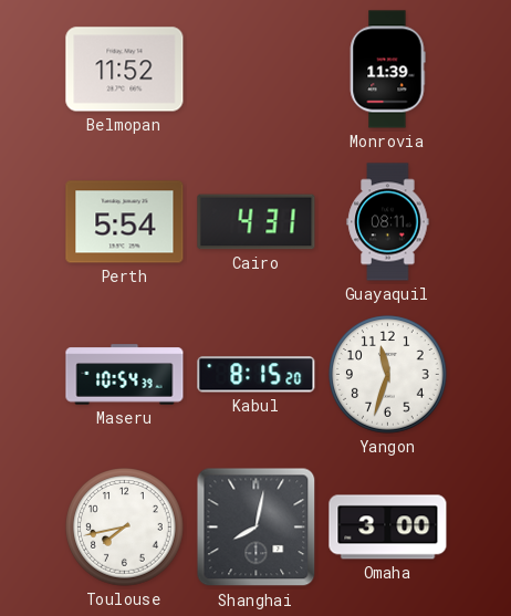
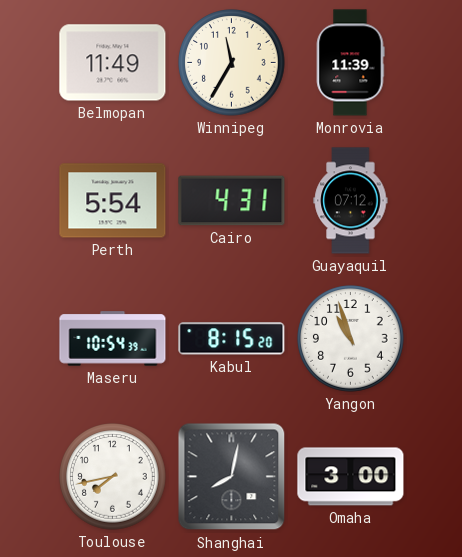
Belmopan: 11:52 -> 11:49
Winnipeg: none -> 11:35
Guayaquil: 08:11 -> 07:12
Yangon: 11:33 -> 10:57
